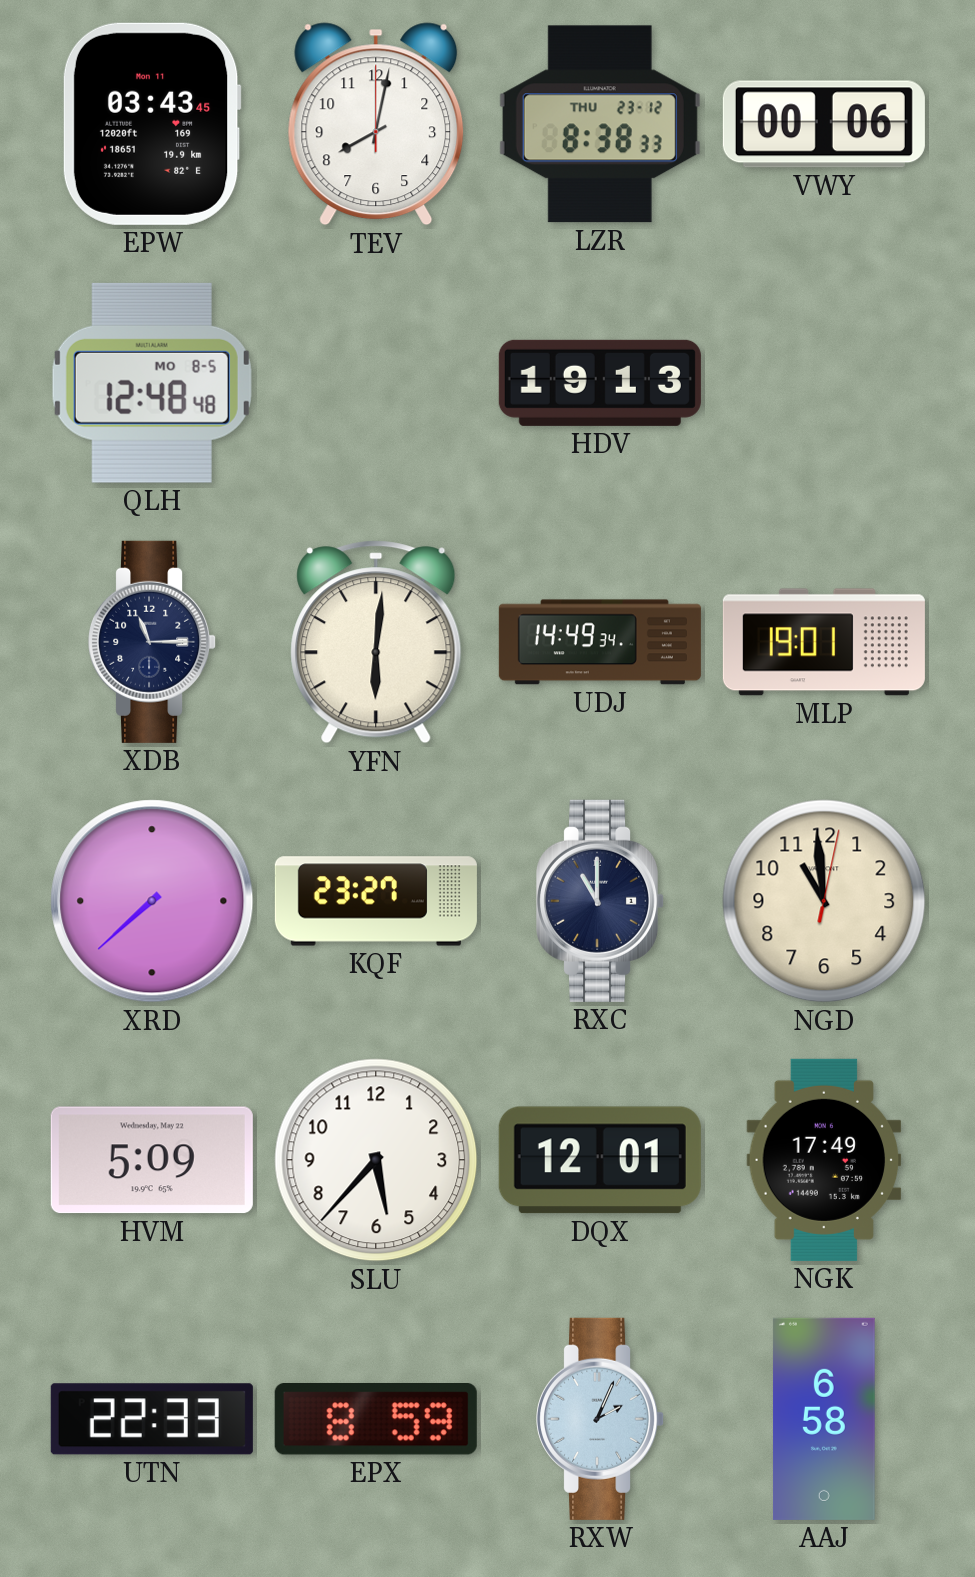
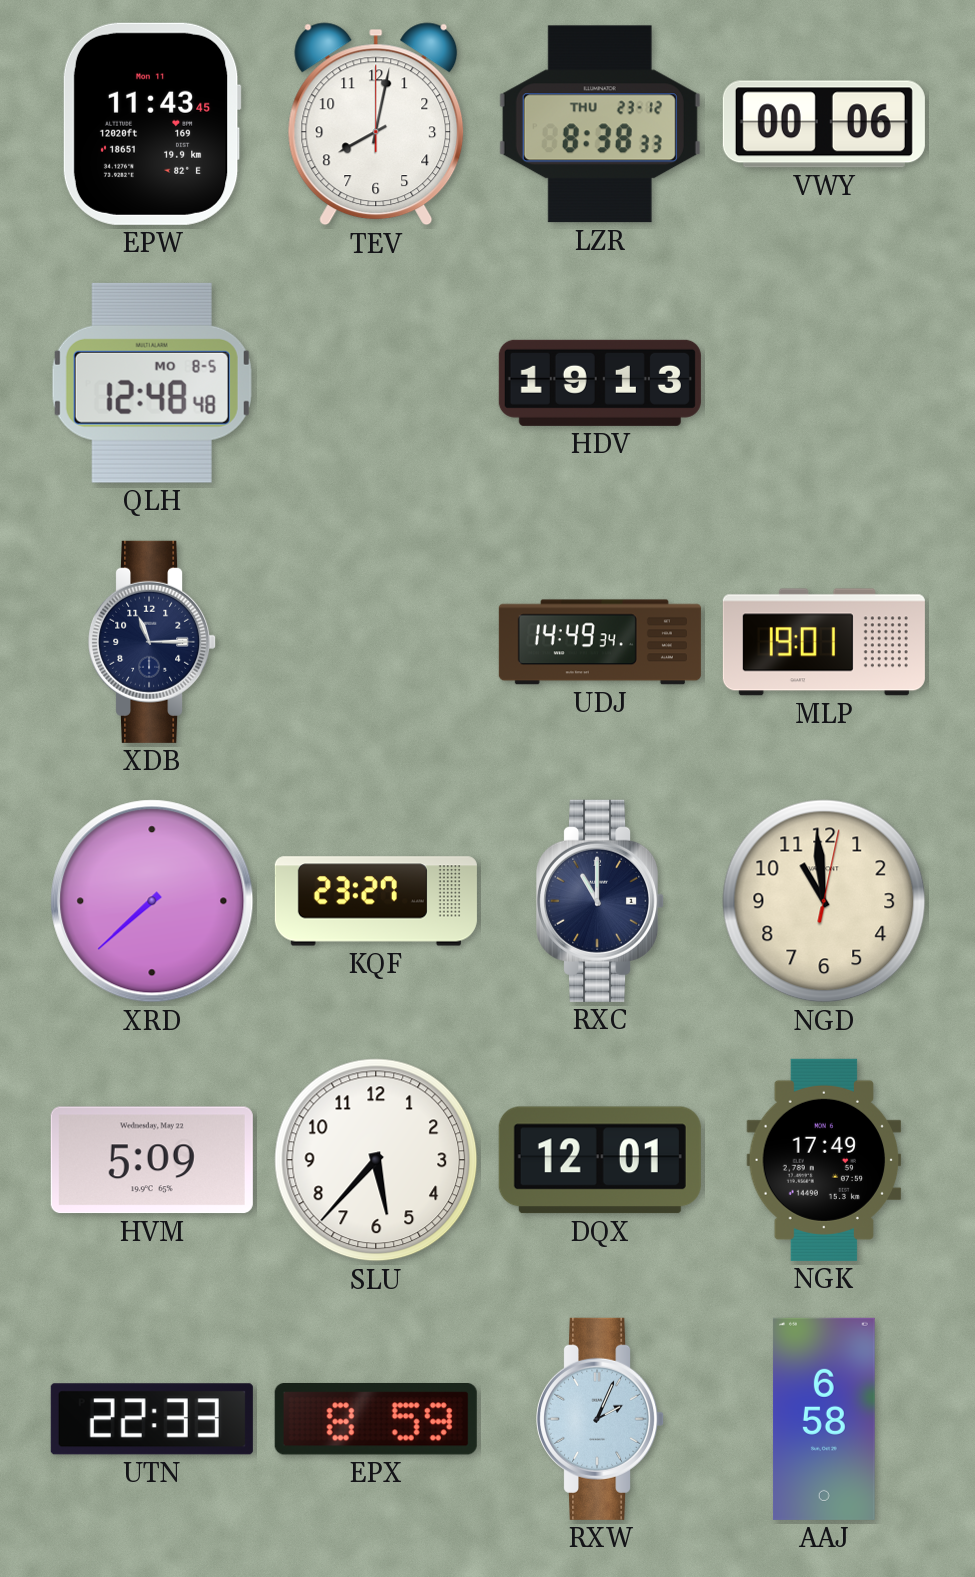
EPW: 03:43 -> 11:43
YFN: 6:01 -> none
